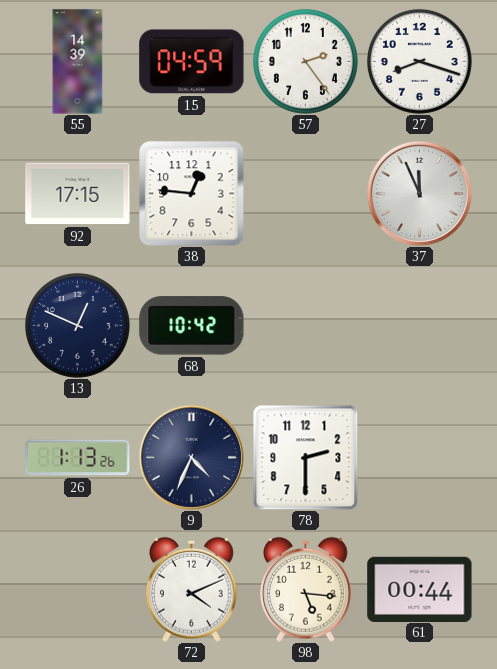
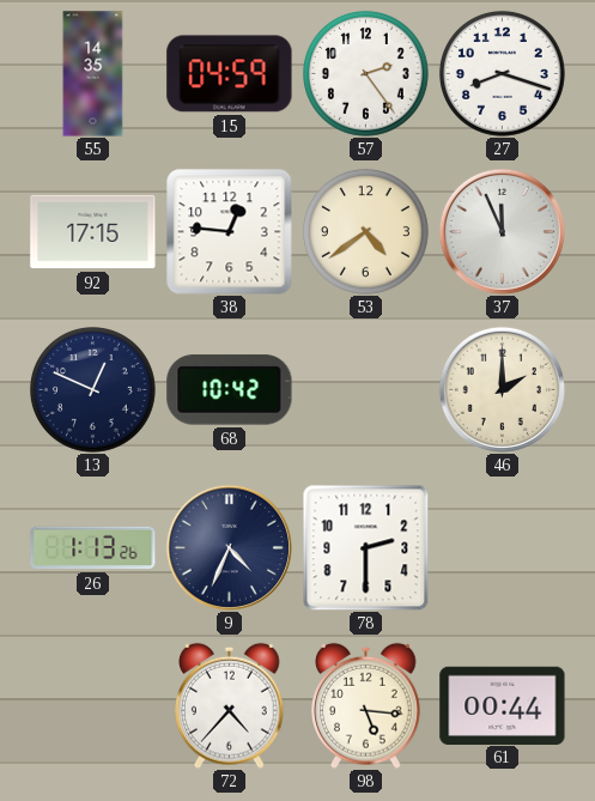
55: 14:39 -> 14:35
53: none -> 4:39
46: none -> 2:00
72: 4:11 -> 4:37
